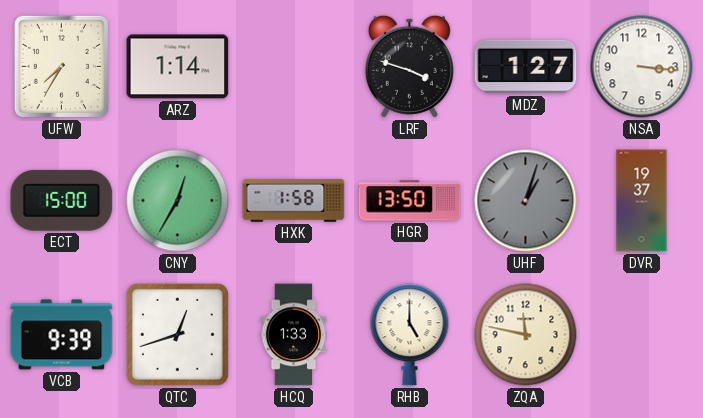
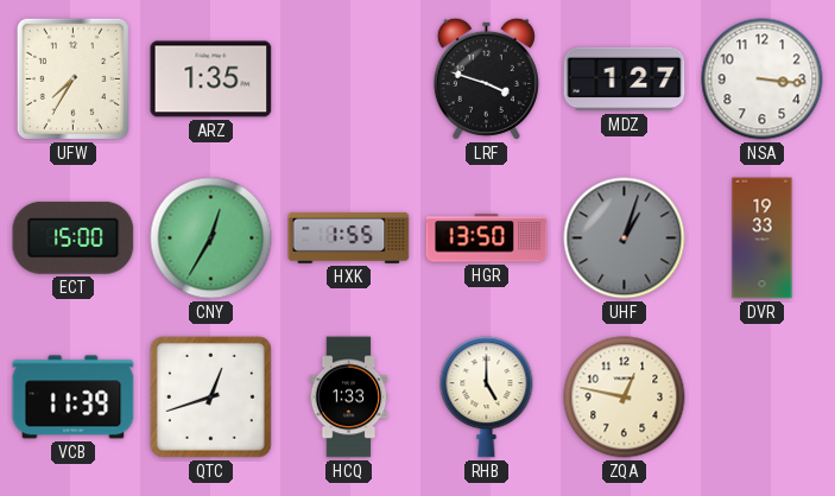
ARZ: 1:14 -> 1:35
HXK: 1:58 -> 1:55
DVR: 19:37 -> 19:33
VCB: 9:39 -> 11:39
ZQA: 11:47 -> 12:47
